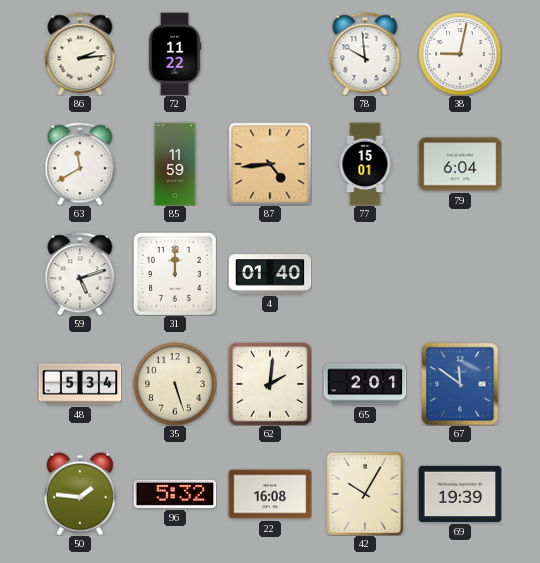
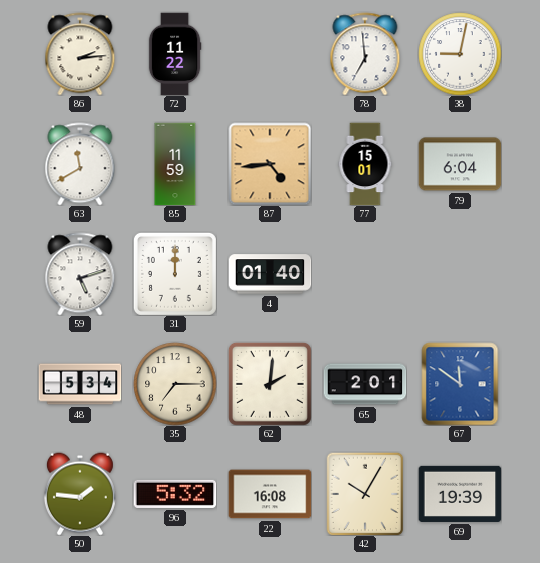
78: 9:59 -> 6:59
35: 5:27 -> 7:15
